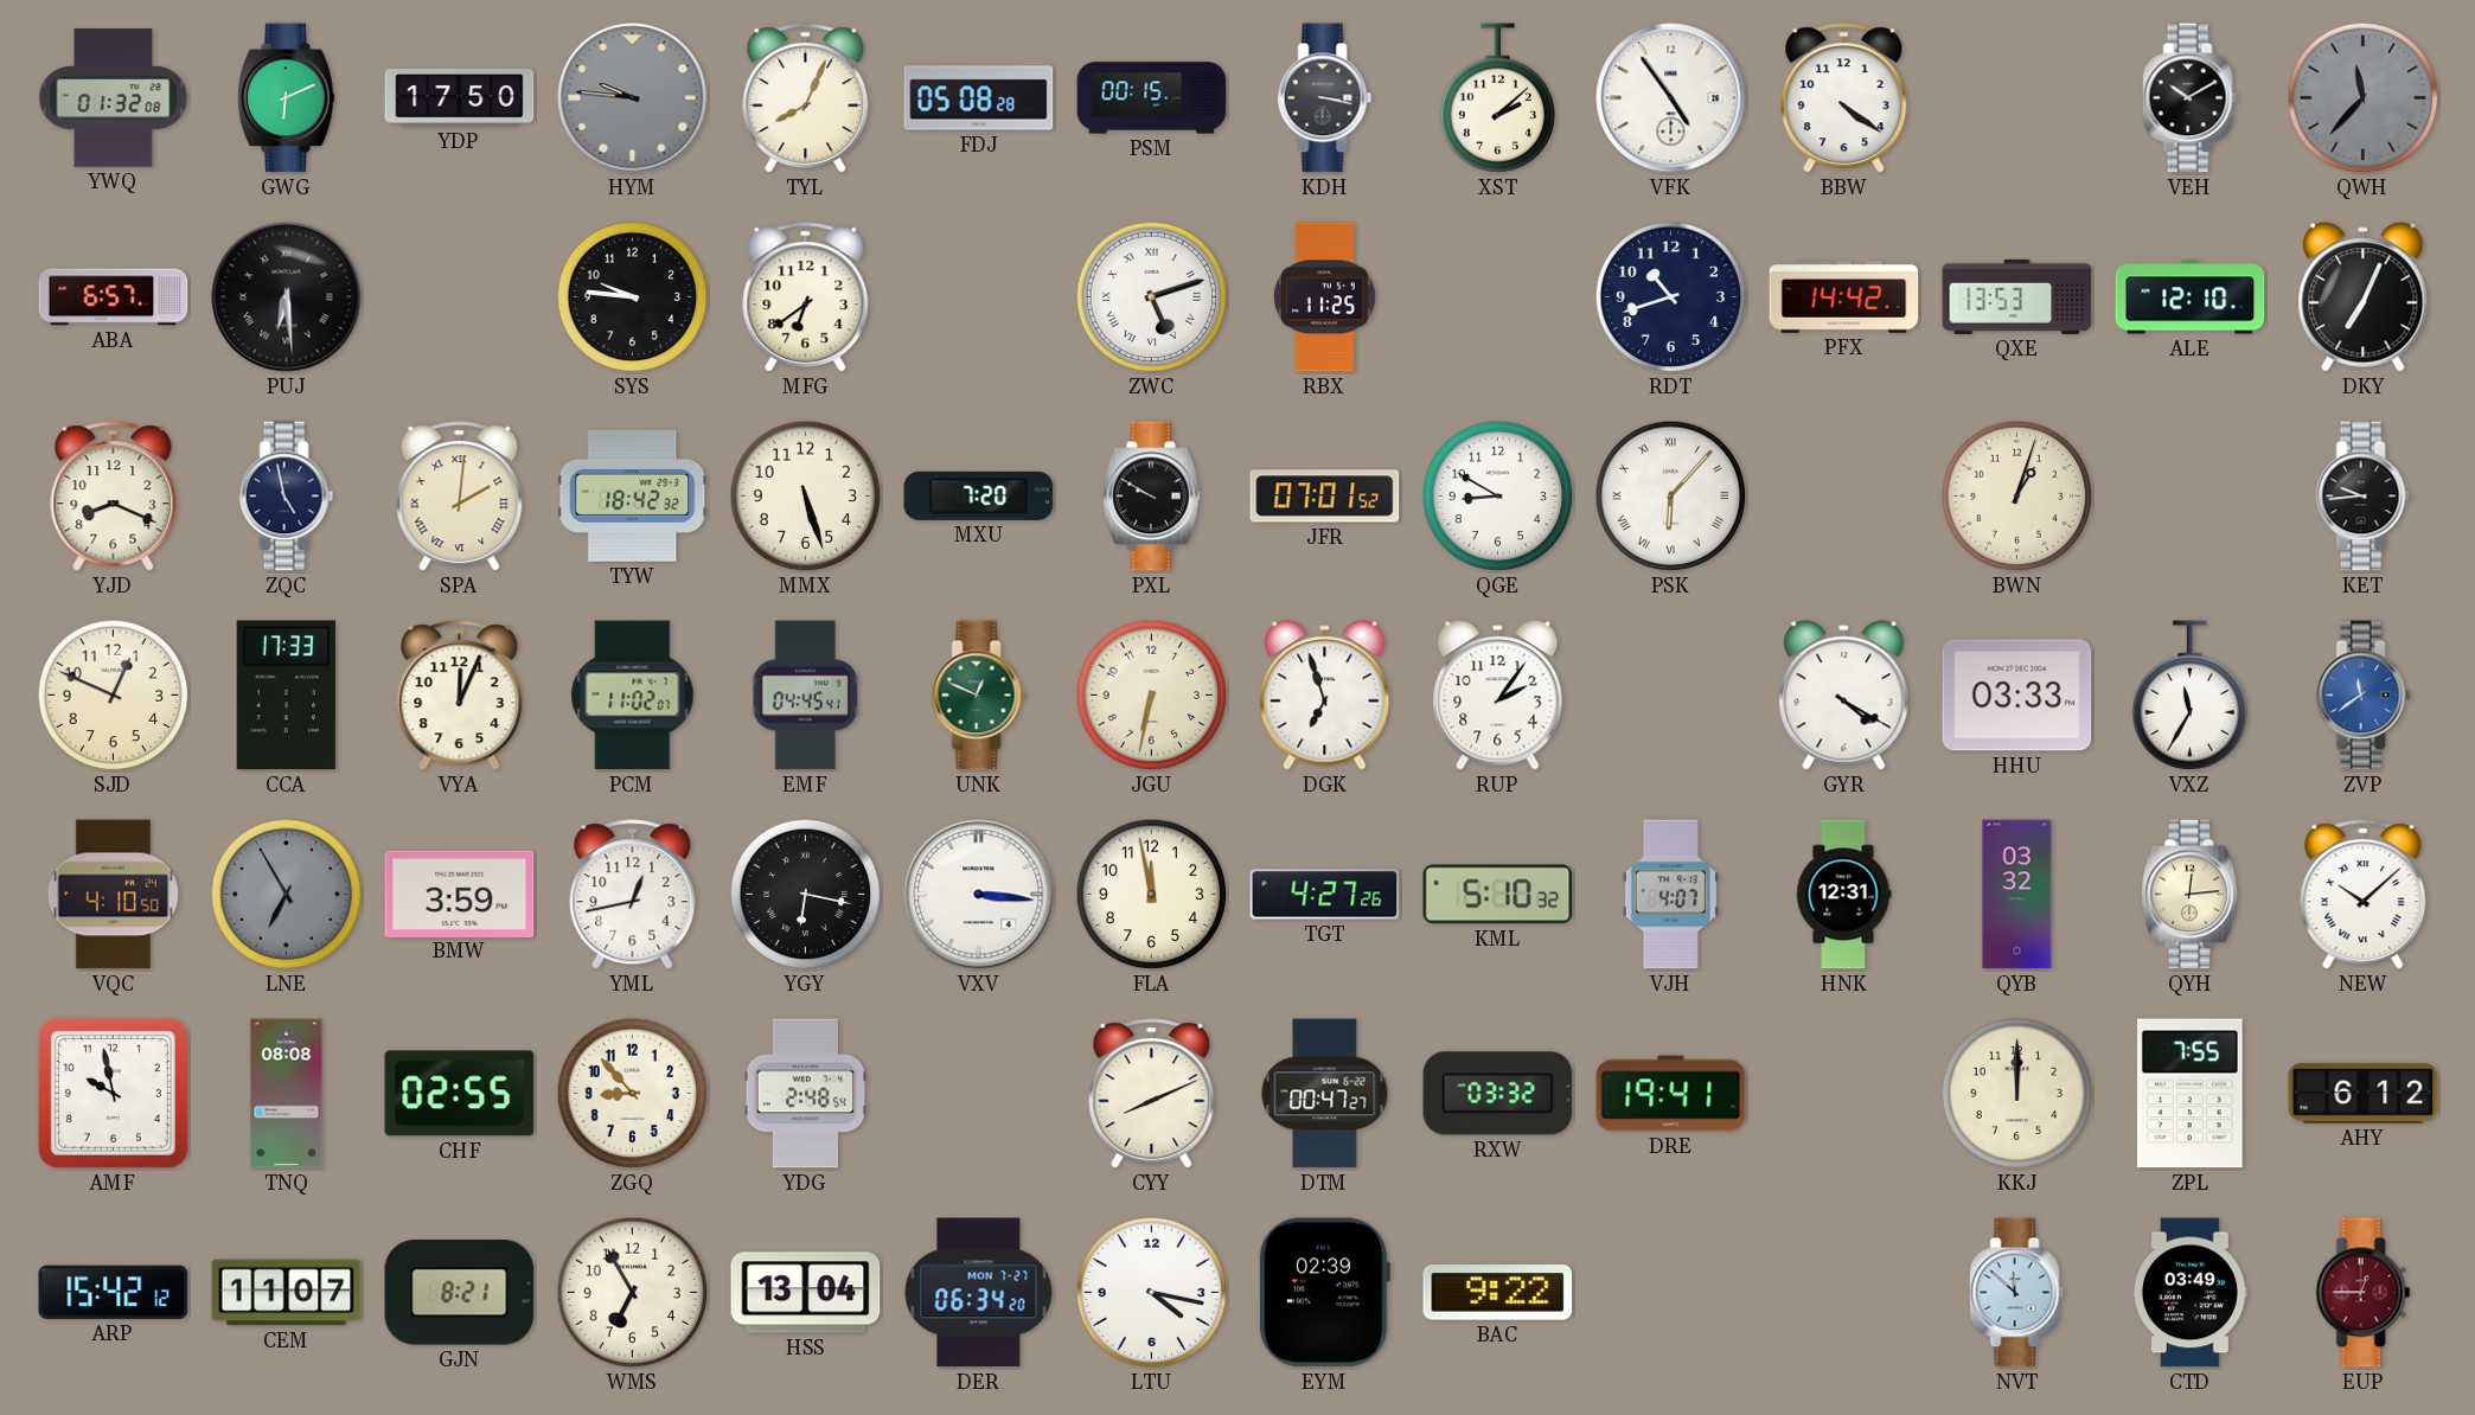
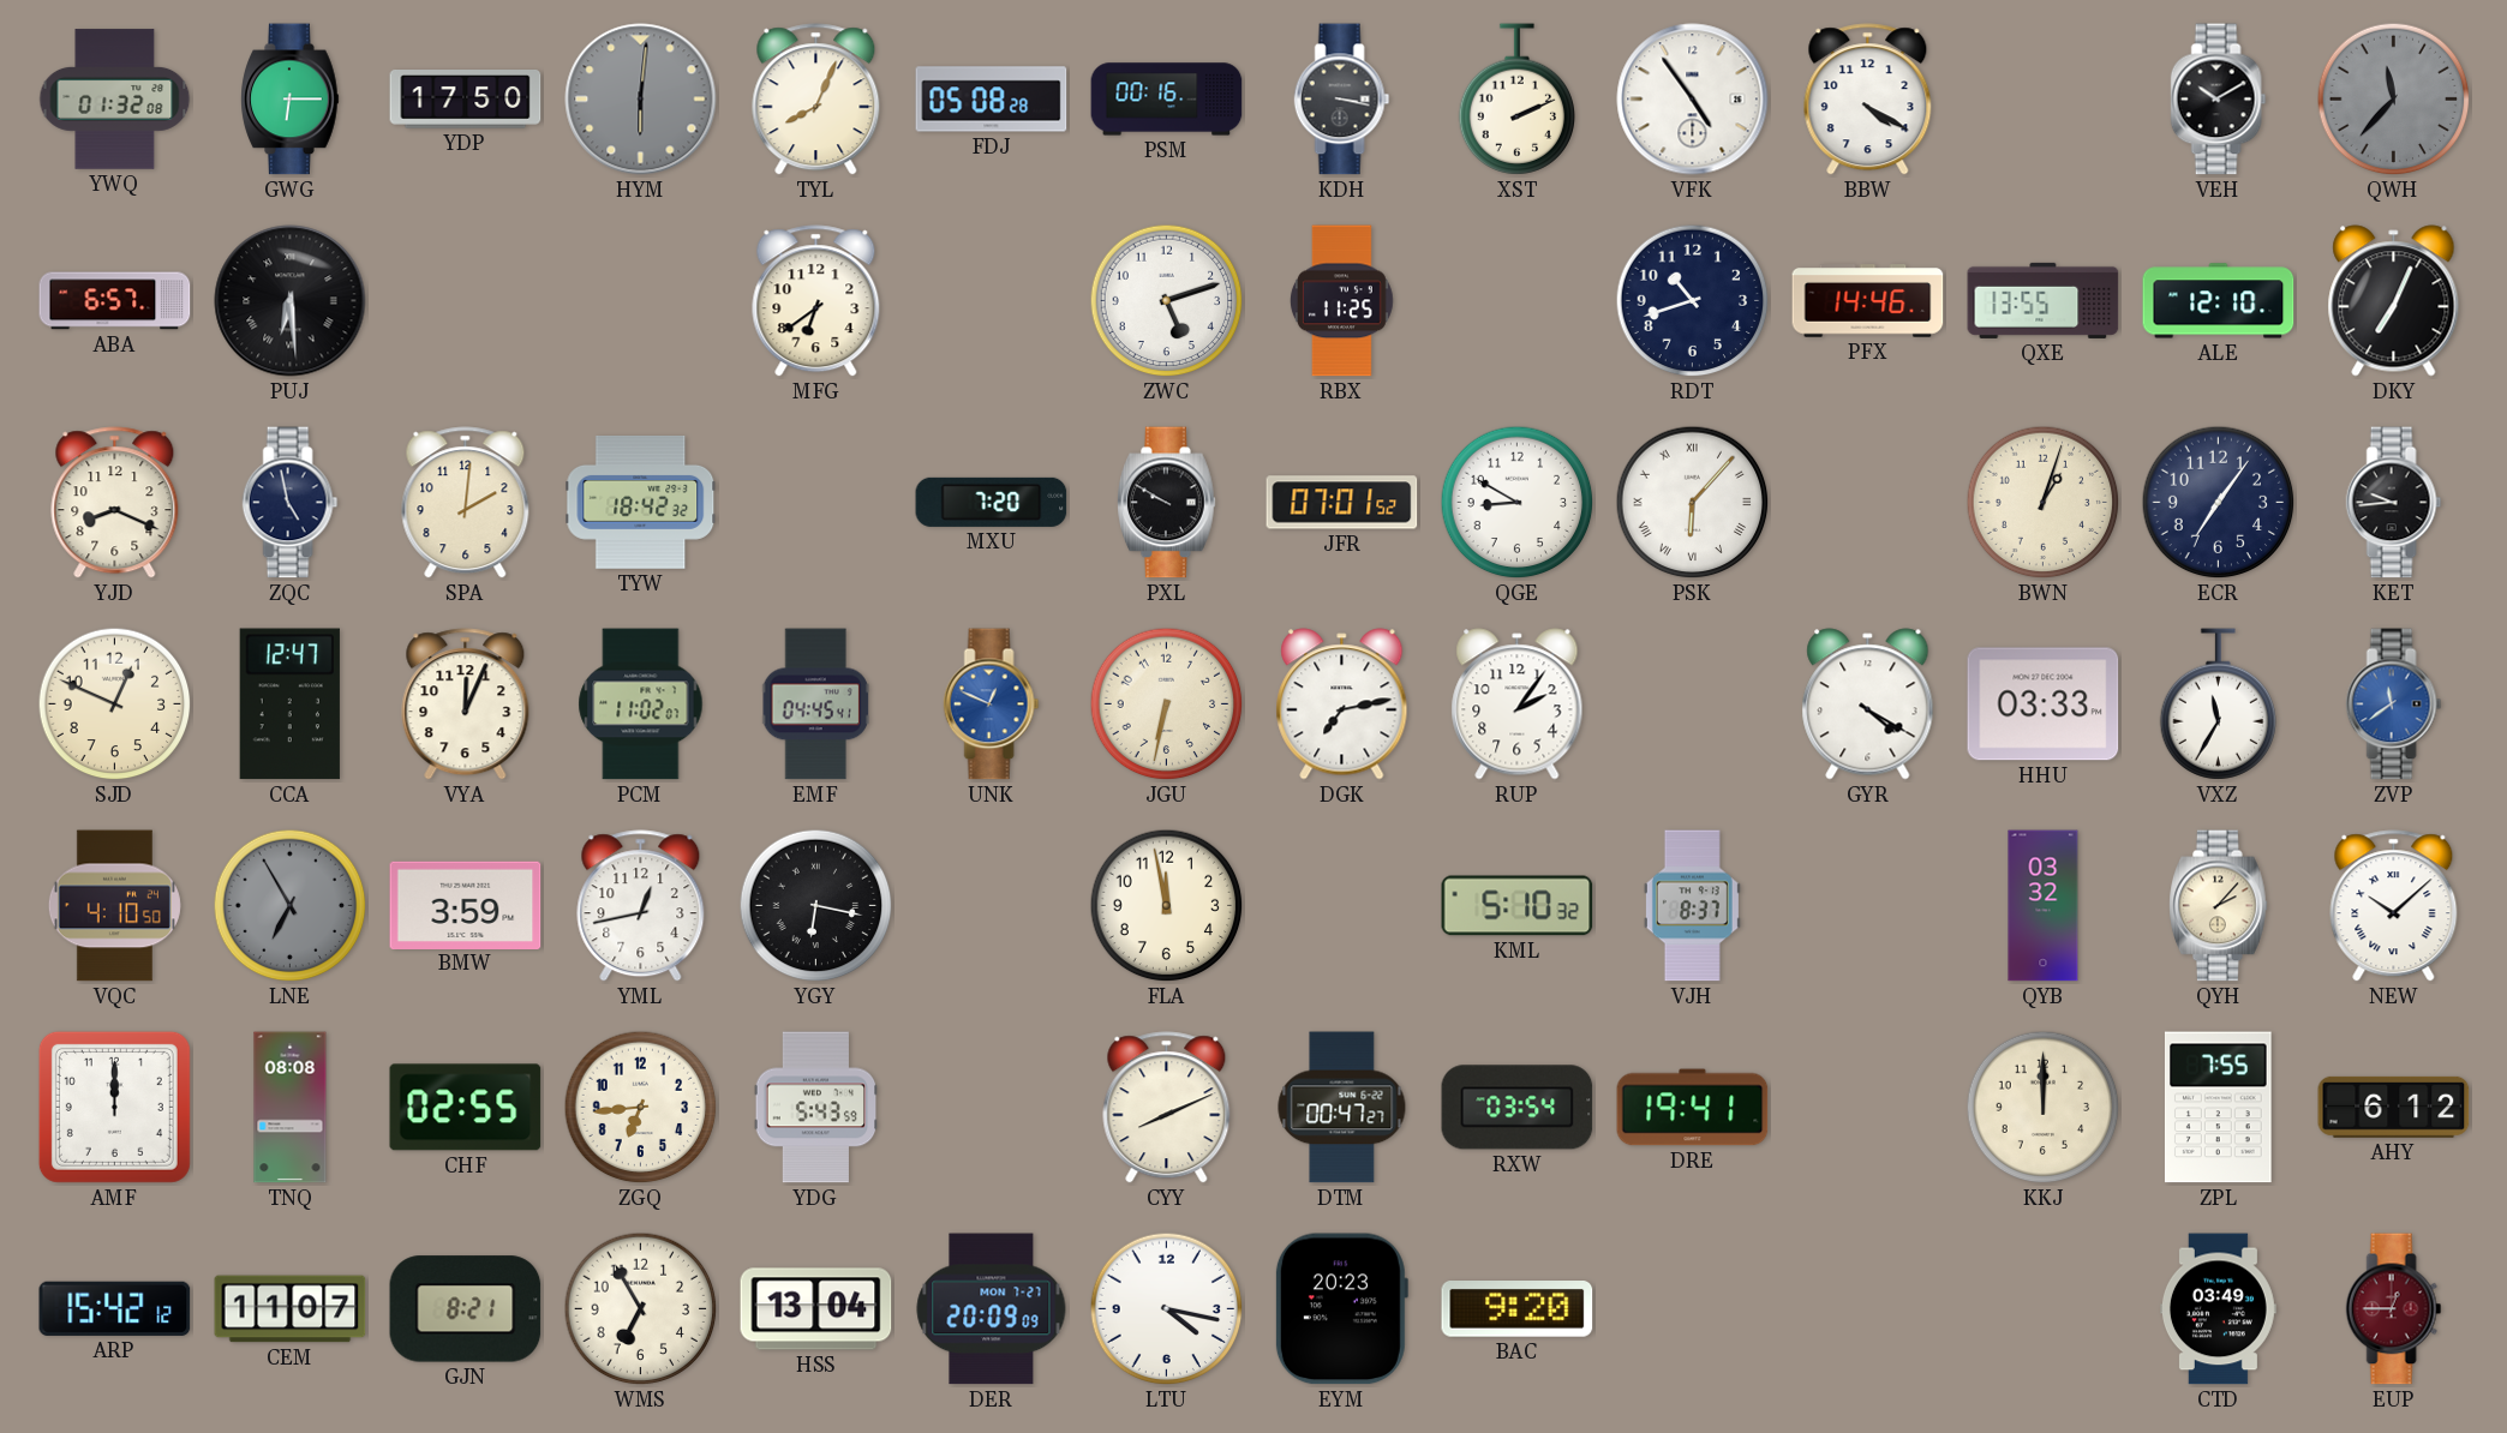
GWG: 6:11 -> 6:15
HYM: 9:46 -> 6:01
PSM: 00:15 -> 00:16
XST: 2:08 -> 2:11
BBW: 4:21 -> 4:20
SYS: 9:46 -> none
ZWC numerals: Roman -> Arabic
PFX: 14:42 -> 14:46
QXE: 13:53 -> 13:55
SPA numerals: Roman -> Arabic
MMX: 5:27 -> none
ECR: none -> 7:06
CCA: 17:33 -> 12:47
UNK dial: green -> blue
DGK: 6:57 -> 7:13
VXV: 3:16 -> none
TGT: 4:27 -> none
VJH: 4:07 -> 8:37
HNK: 12:31 -> none
QYH: 12:14 -> 2:07
AMF: 9:58 -> 12:00
ZGQ: 8:53 -> 6:44
YDG: 2:48 -> 5:43
RXW: 03:32 -> 03:54
DER: 06:34 -> 20:09
EYM: 02:39 -> 20:23
BAC: 9:22 -> 9:20
NVT: 11:52 -> none
